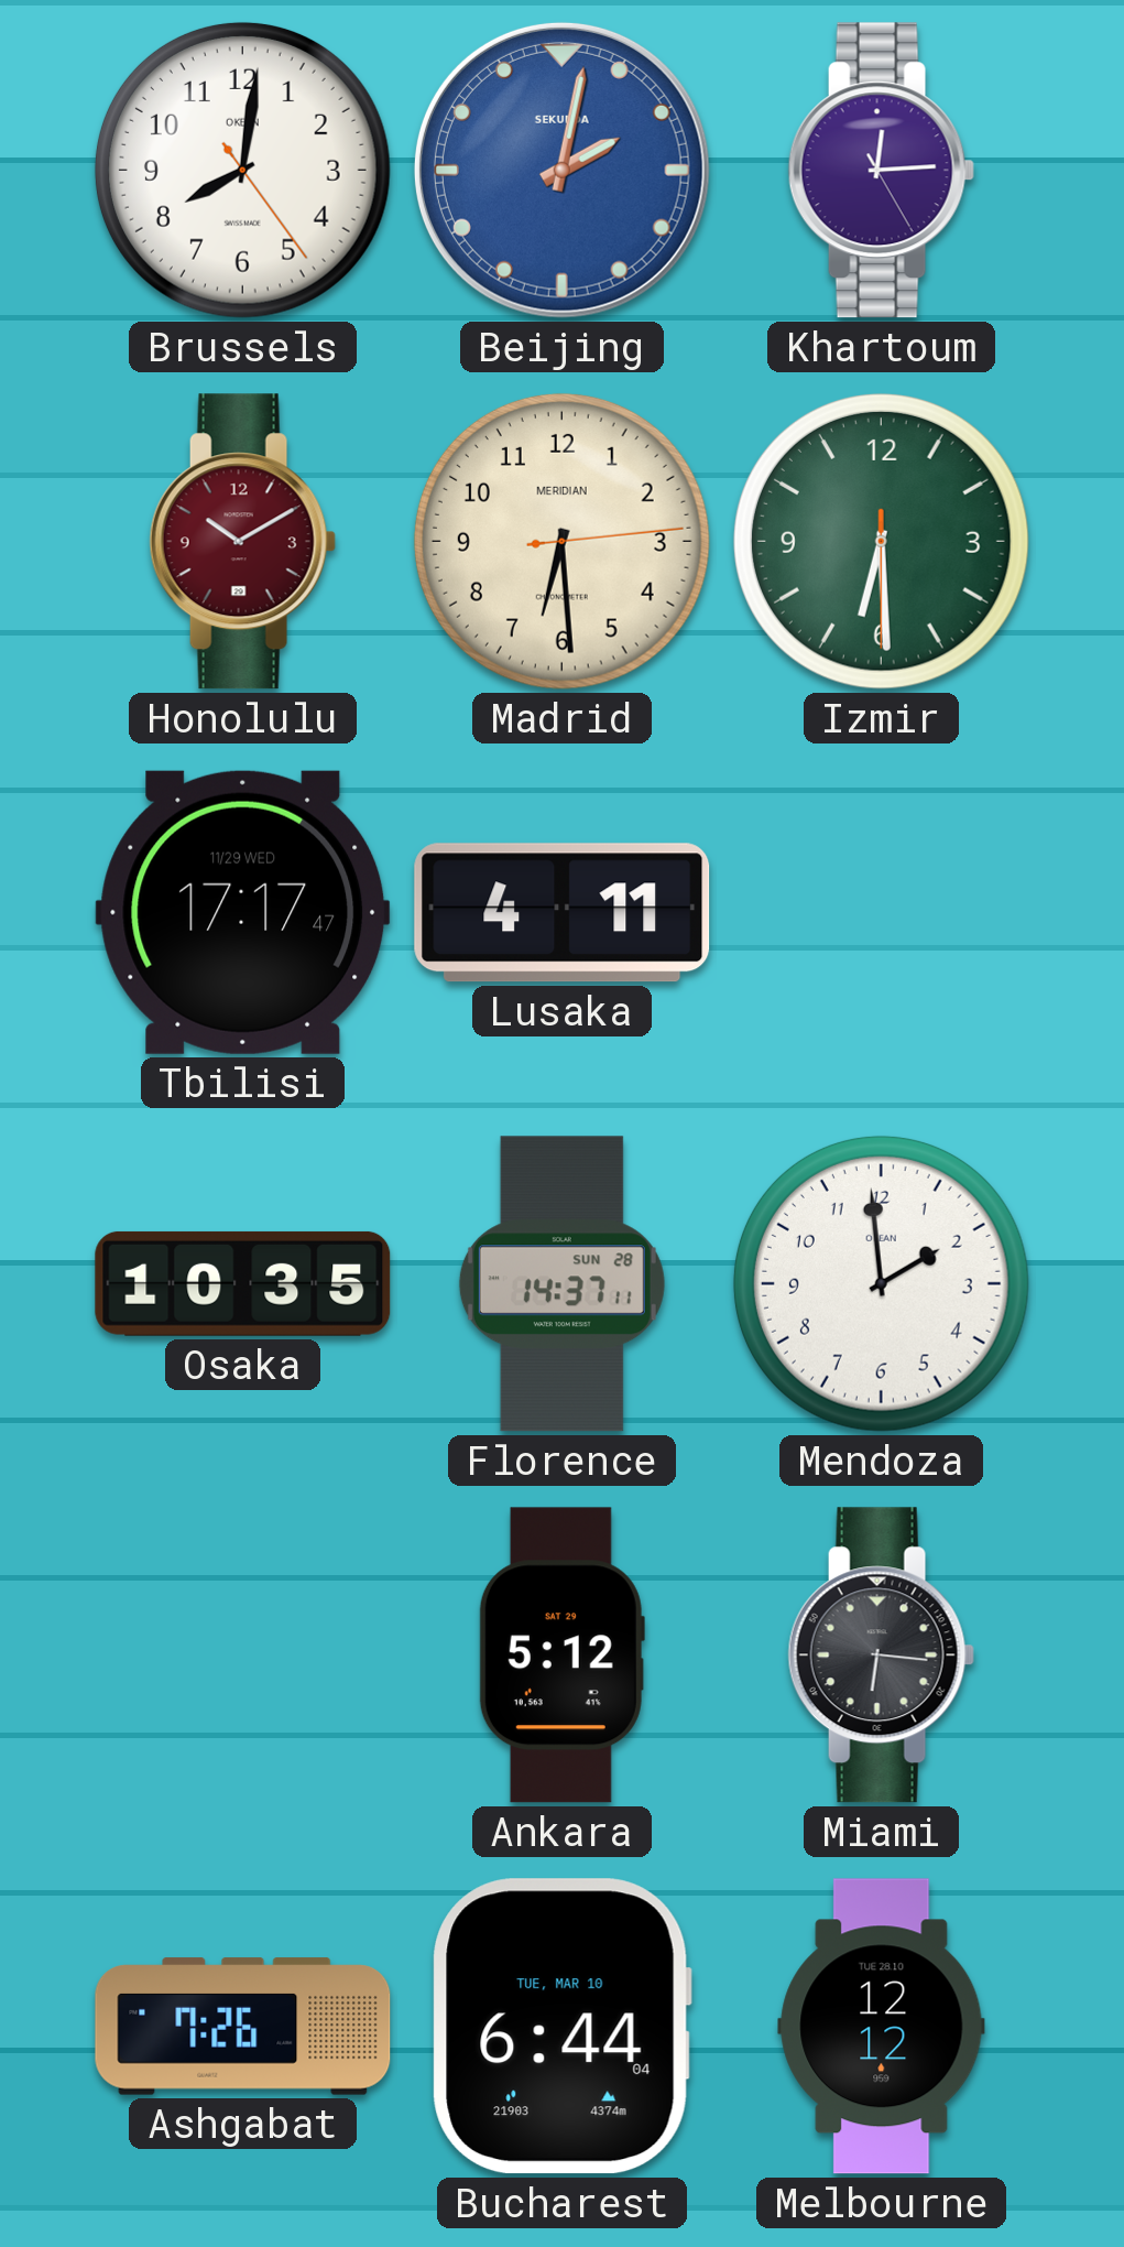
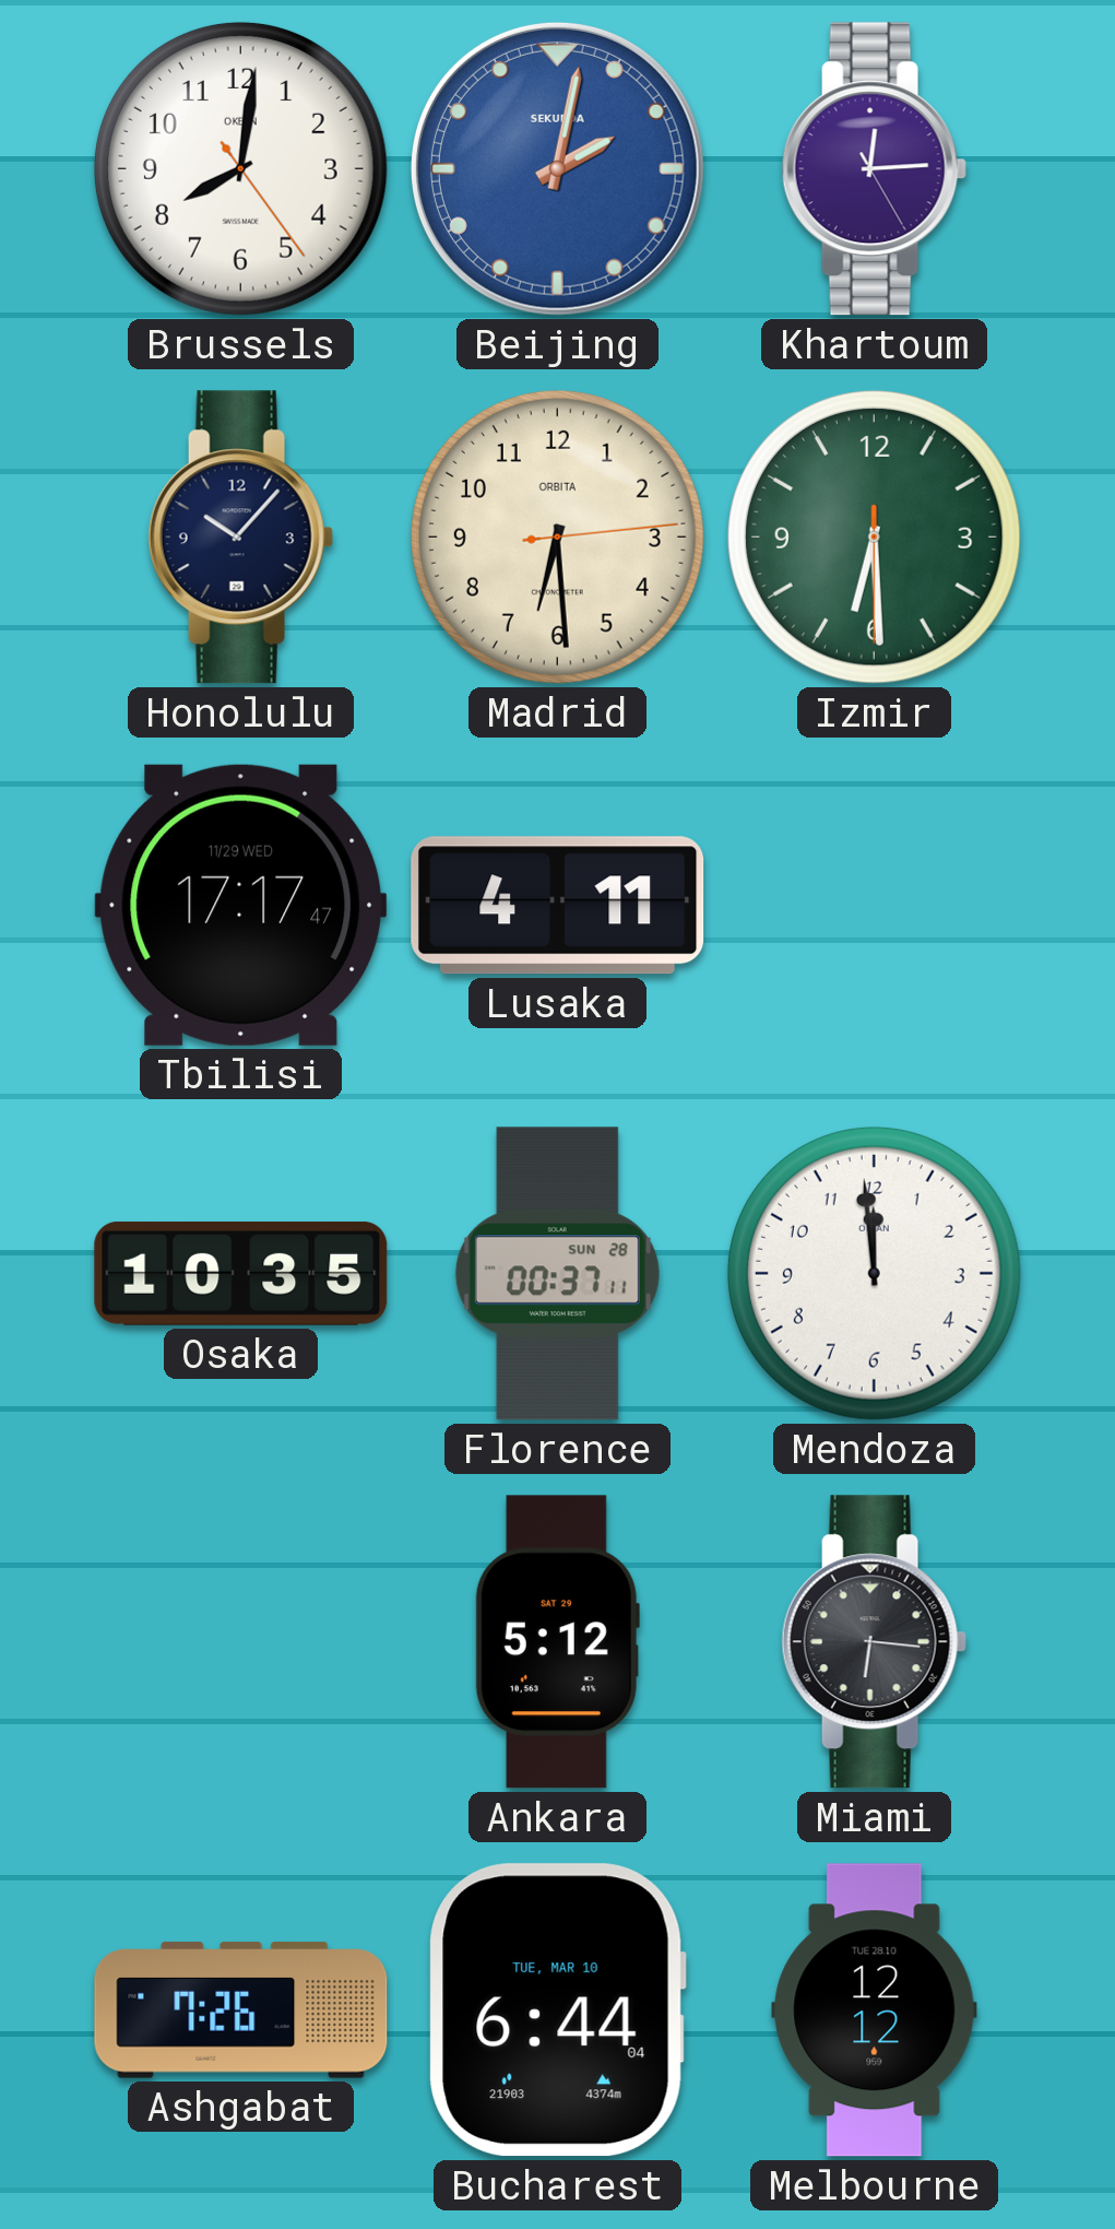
Honolulu: 10:10 -> 10:07
Honolulu dial: burgundy -> navy
Madrid brand: MERIDIAN -> ORBITA
Florence: 14:37 -> 00:37
Mendoza: 1:59 -> 11:59
